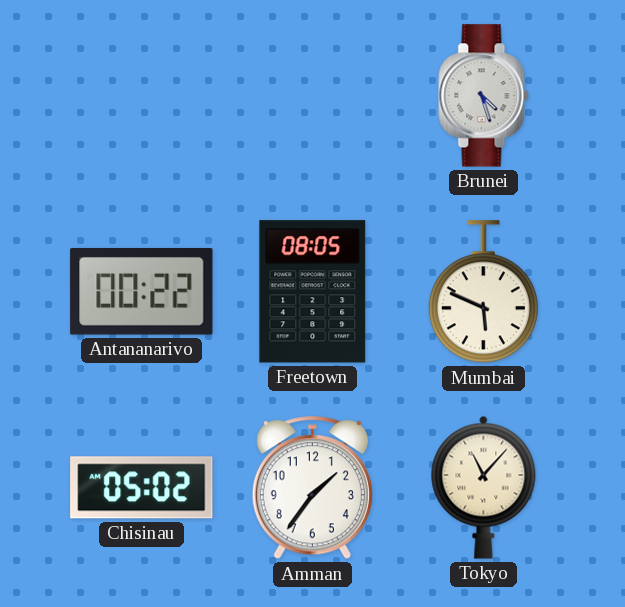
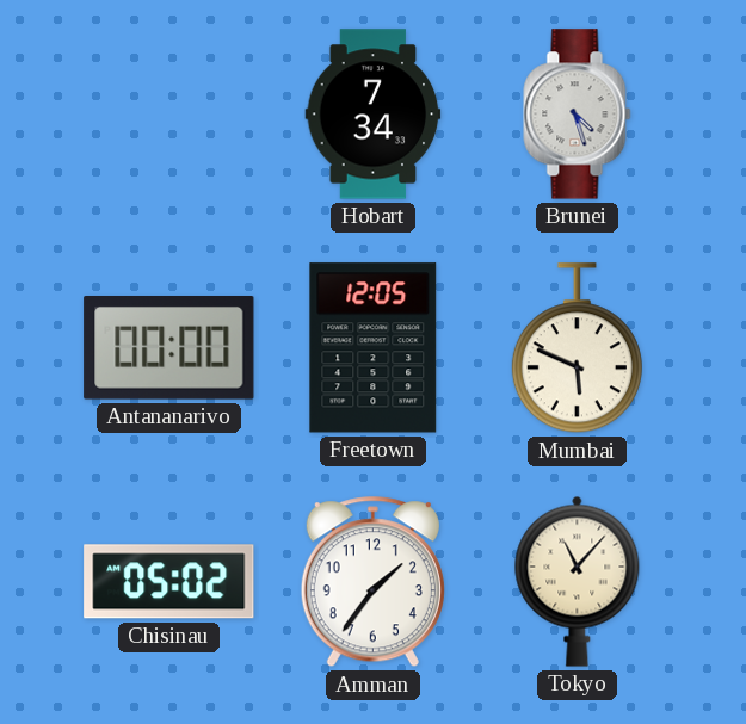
Hobart: none -> 7:34
Antananarivo: 00:22 -> 00:00
Freetown: 08:05 -> 12:05
